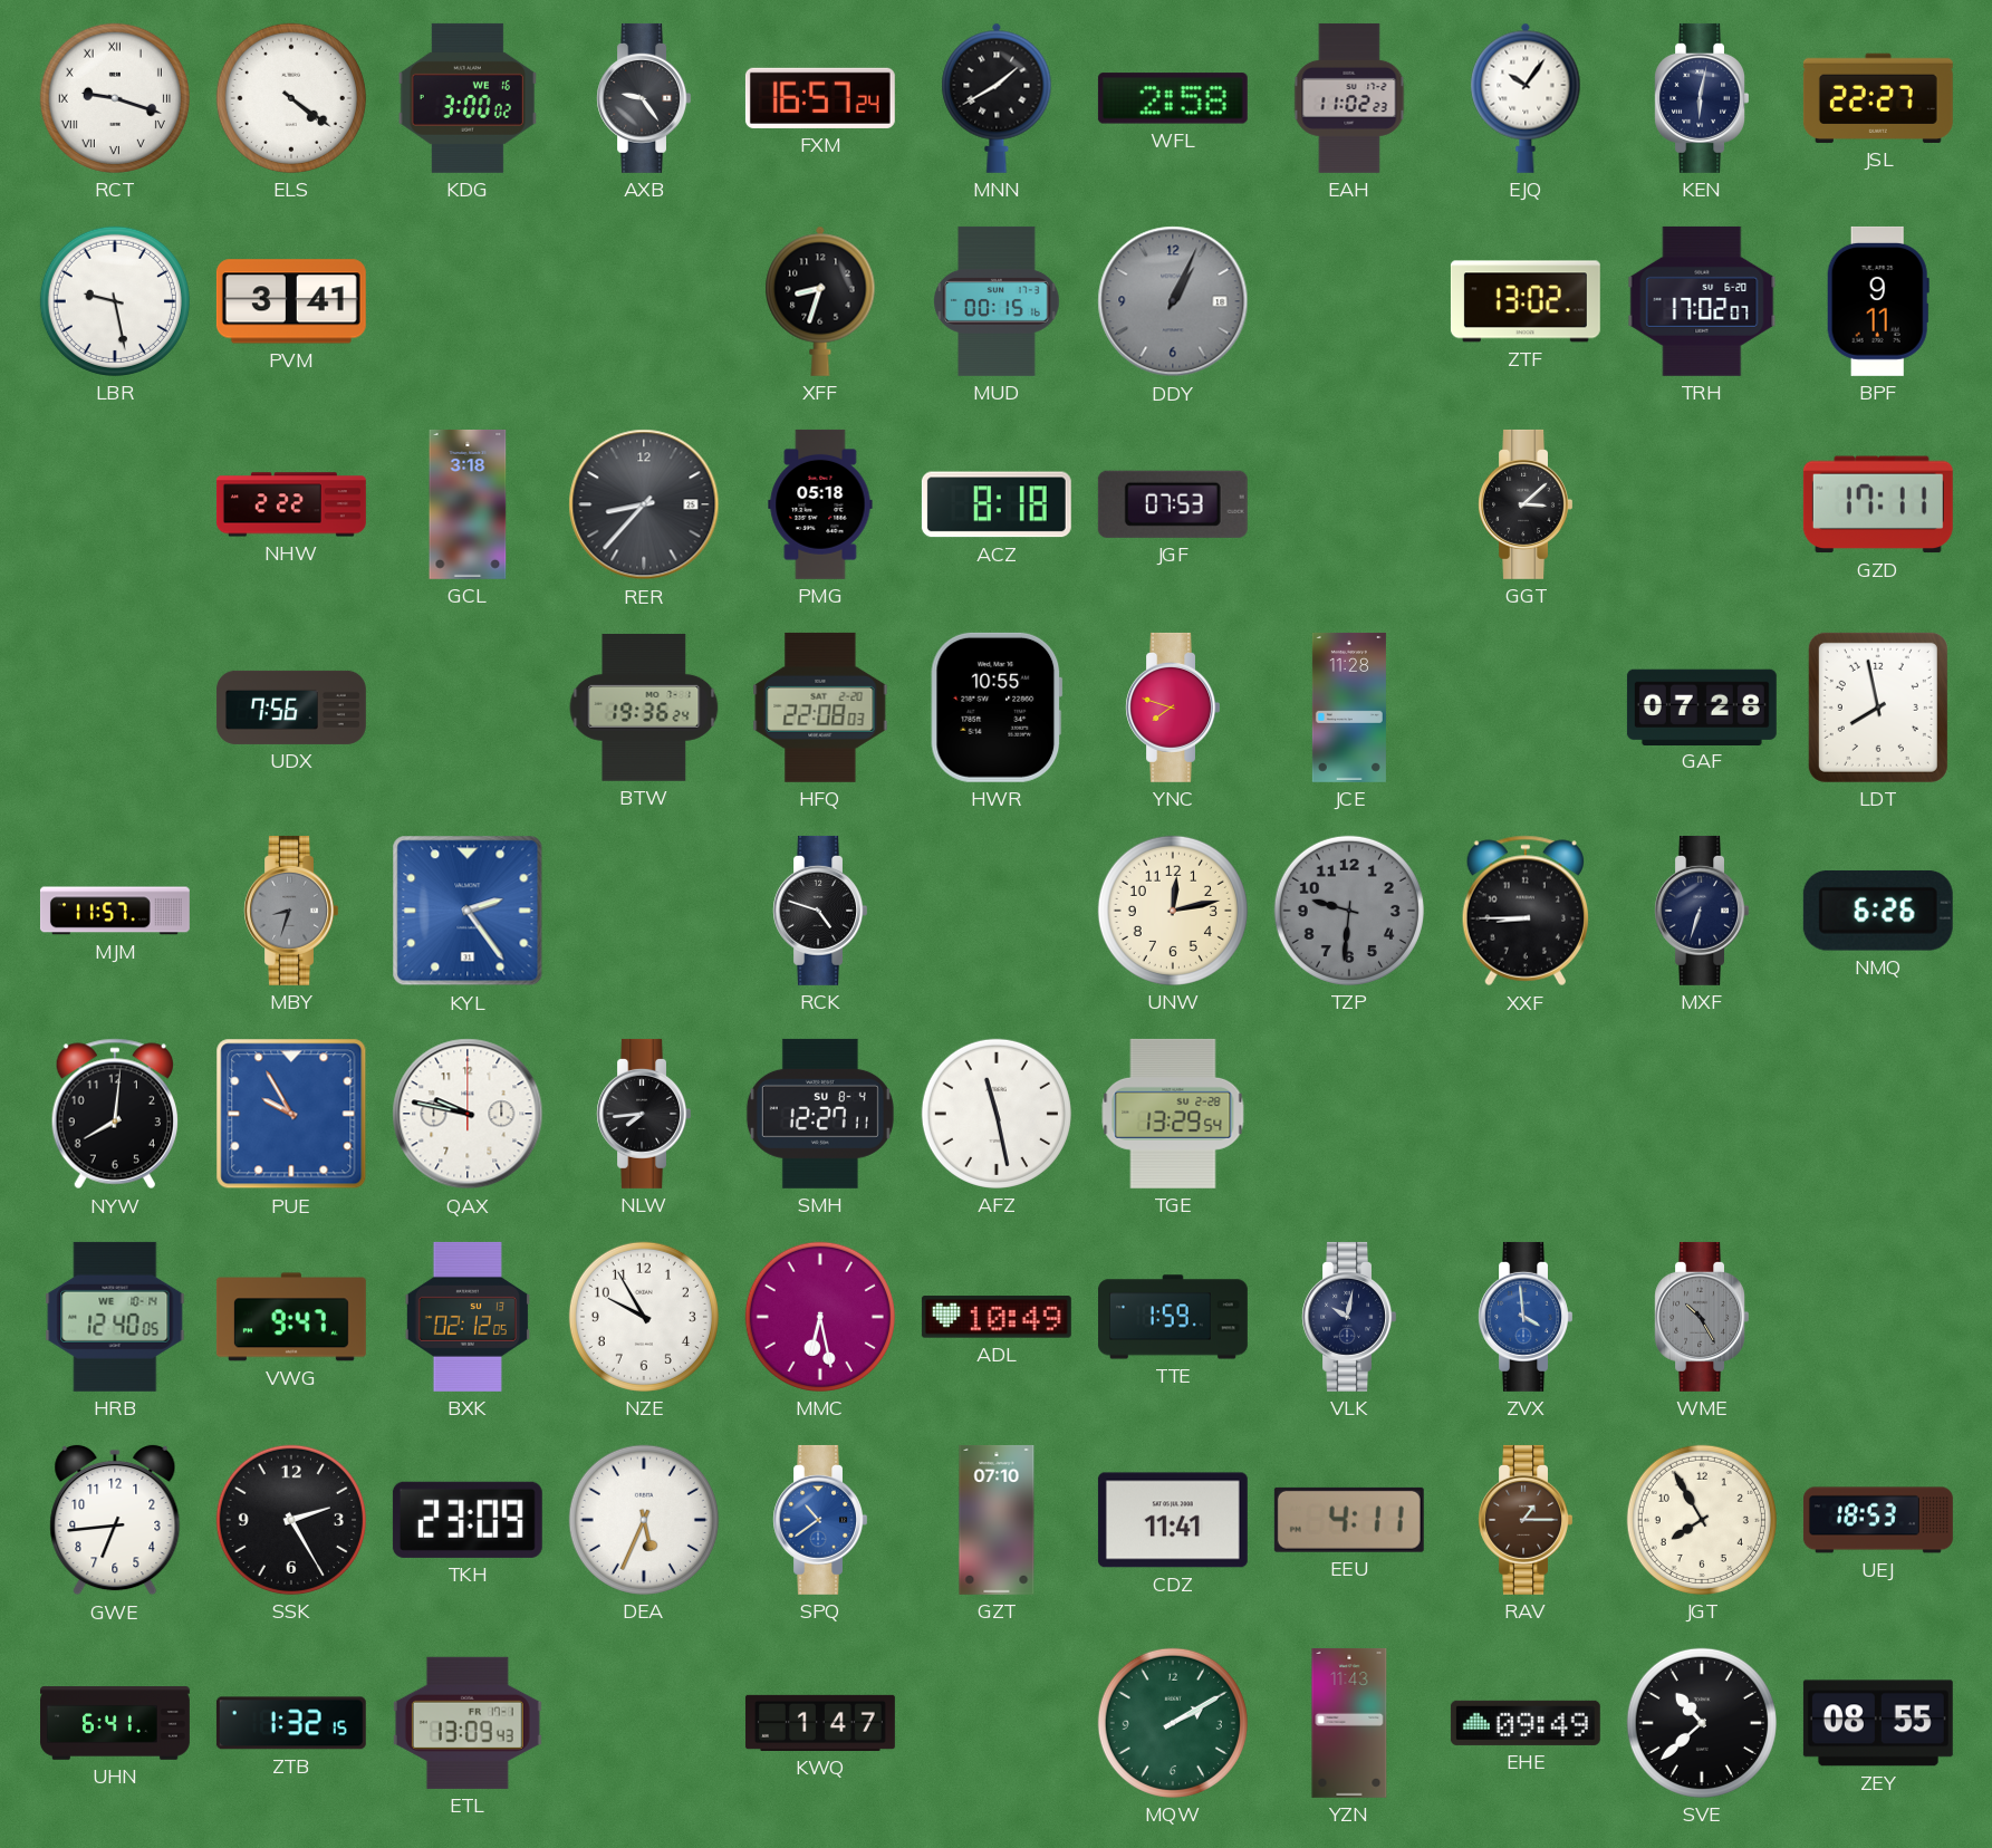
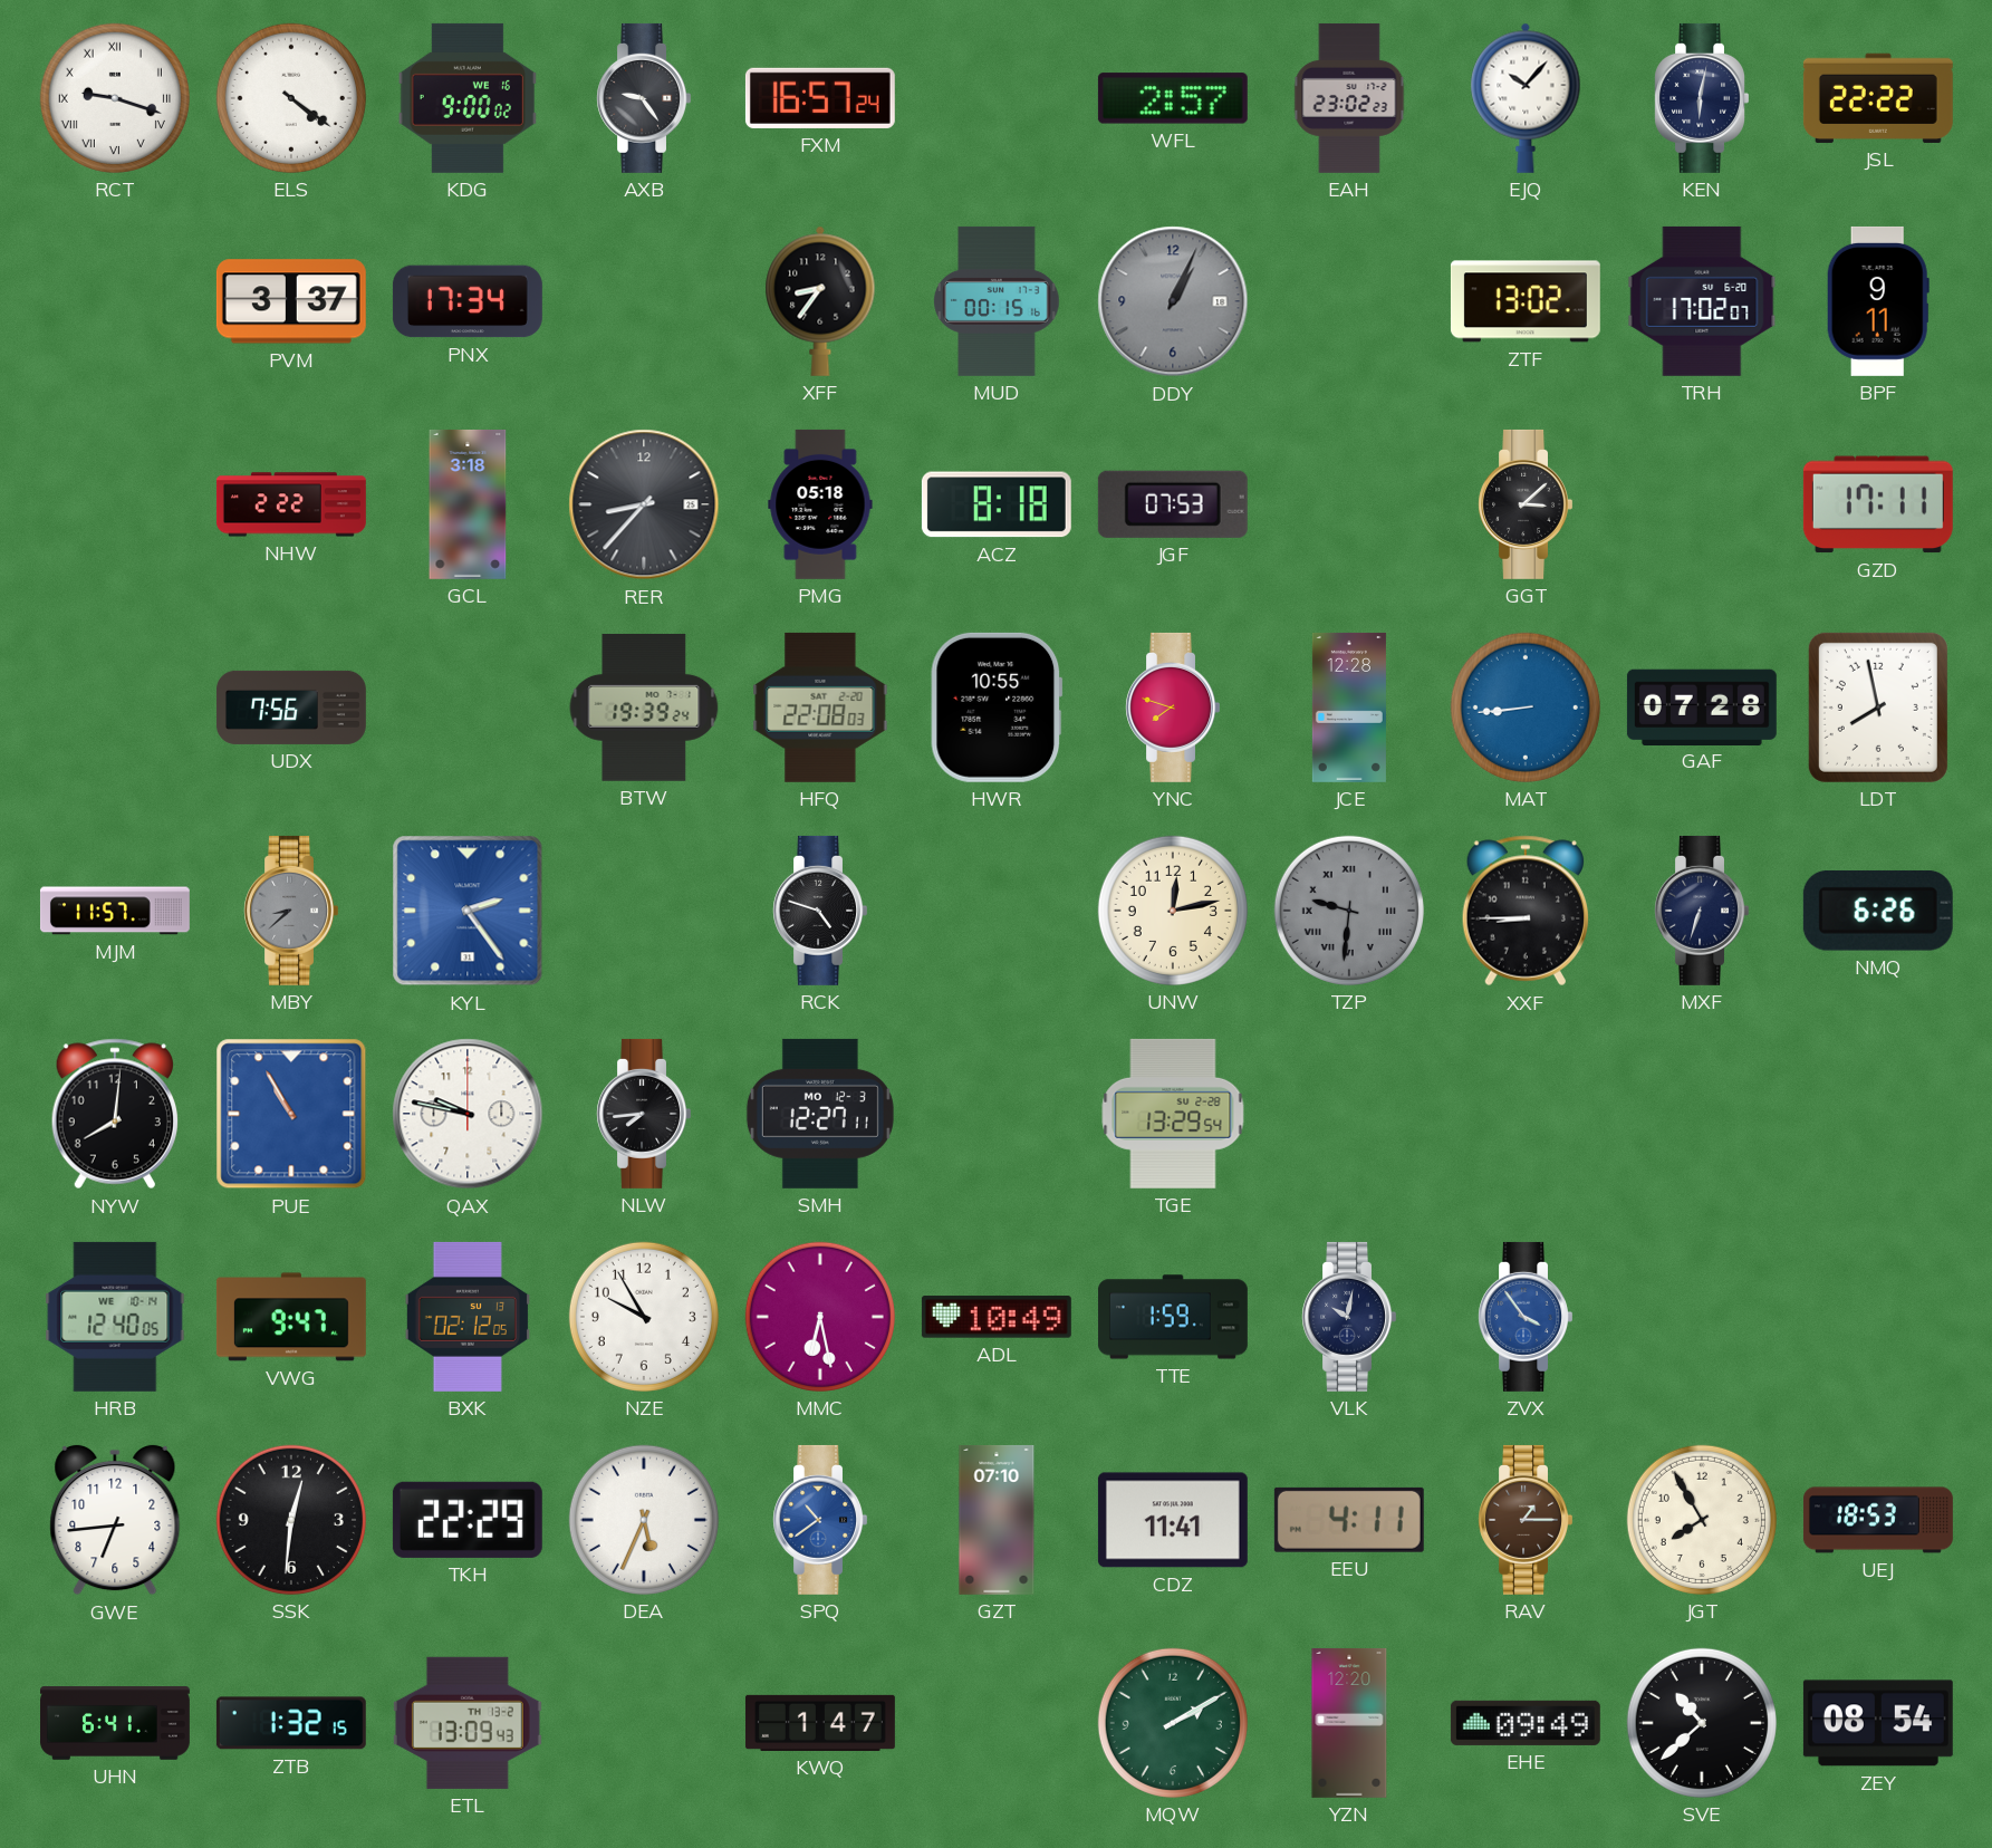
KDG: 3:00 -> 9:00
MNN: 1:40 -> none
WFL: 2:58 -> 2:57
EAH: 11:02 -> 23:02
EJQ: 10:06 -> 10:07
JSL: 22:27 -> 22:22
LBR: 9:28 -> none
PVM: 3:41 -> 3:37
PNX: none -> 17:34
XFF: 8:33 -> 8:36
BTW: 19:36 -> 19:39
JCE: 11:28 -> 12:28
MAT: none -> 8:44
MBY: 8:33 -> 8:38
TZP numerals: Arabic -> Roman
PUE: 9:55 -> 10:55
SMH date: SU 8-4 -> MO 12-3
AFZ: 11:28 -> none
ZVX: 3:59 -> 3:54
WME: 10:25 -> none
SSK: 2:25 -> 12:31
TKH: 23:09 -> 22:29
ETL date: FR 17-1 -> TH 13-2
YZN: 11:43 -> 12:20
ZEY: 08:55 -> 08:54
